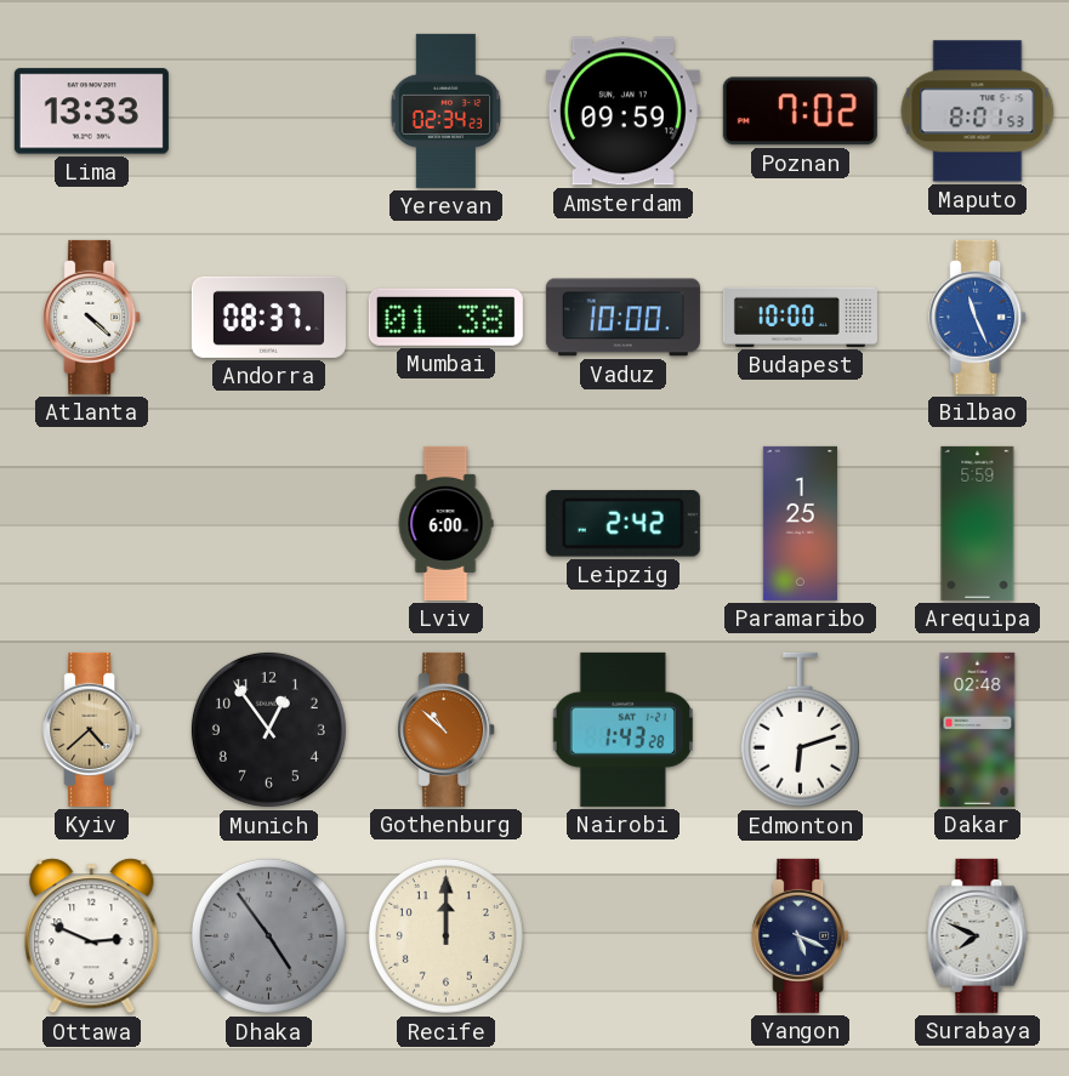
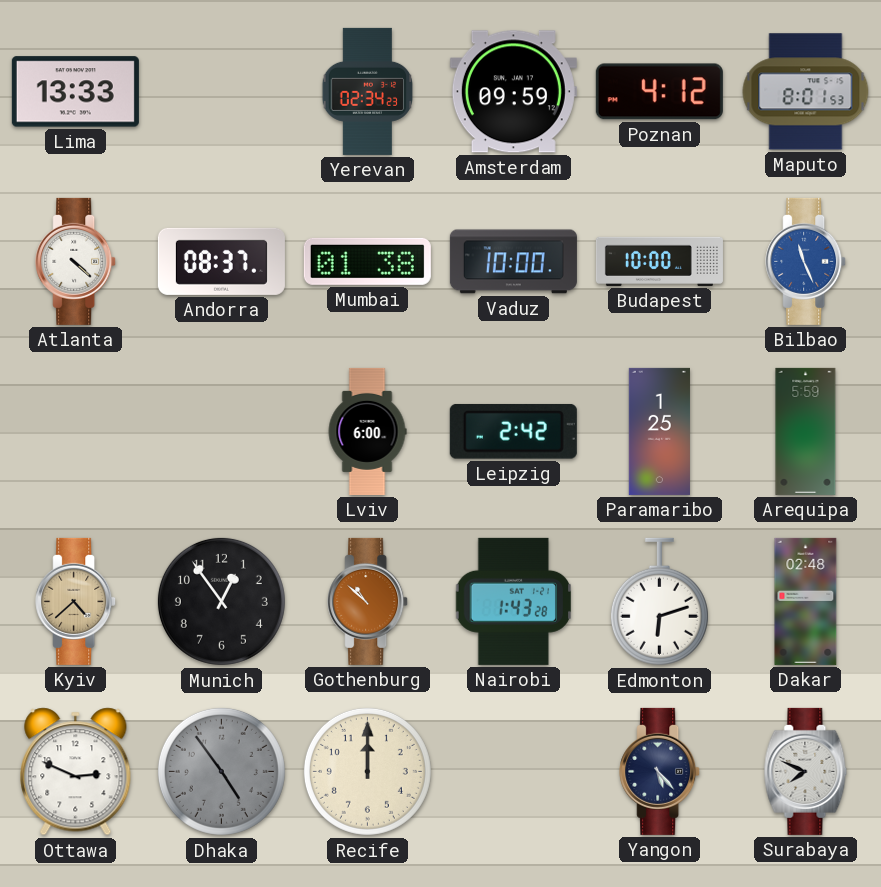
Poznan: 7:02 -> 4:12
Yangon: 5:19 -> 5:23
